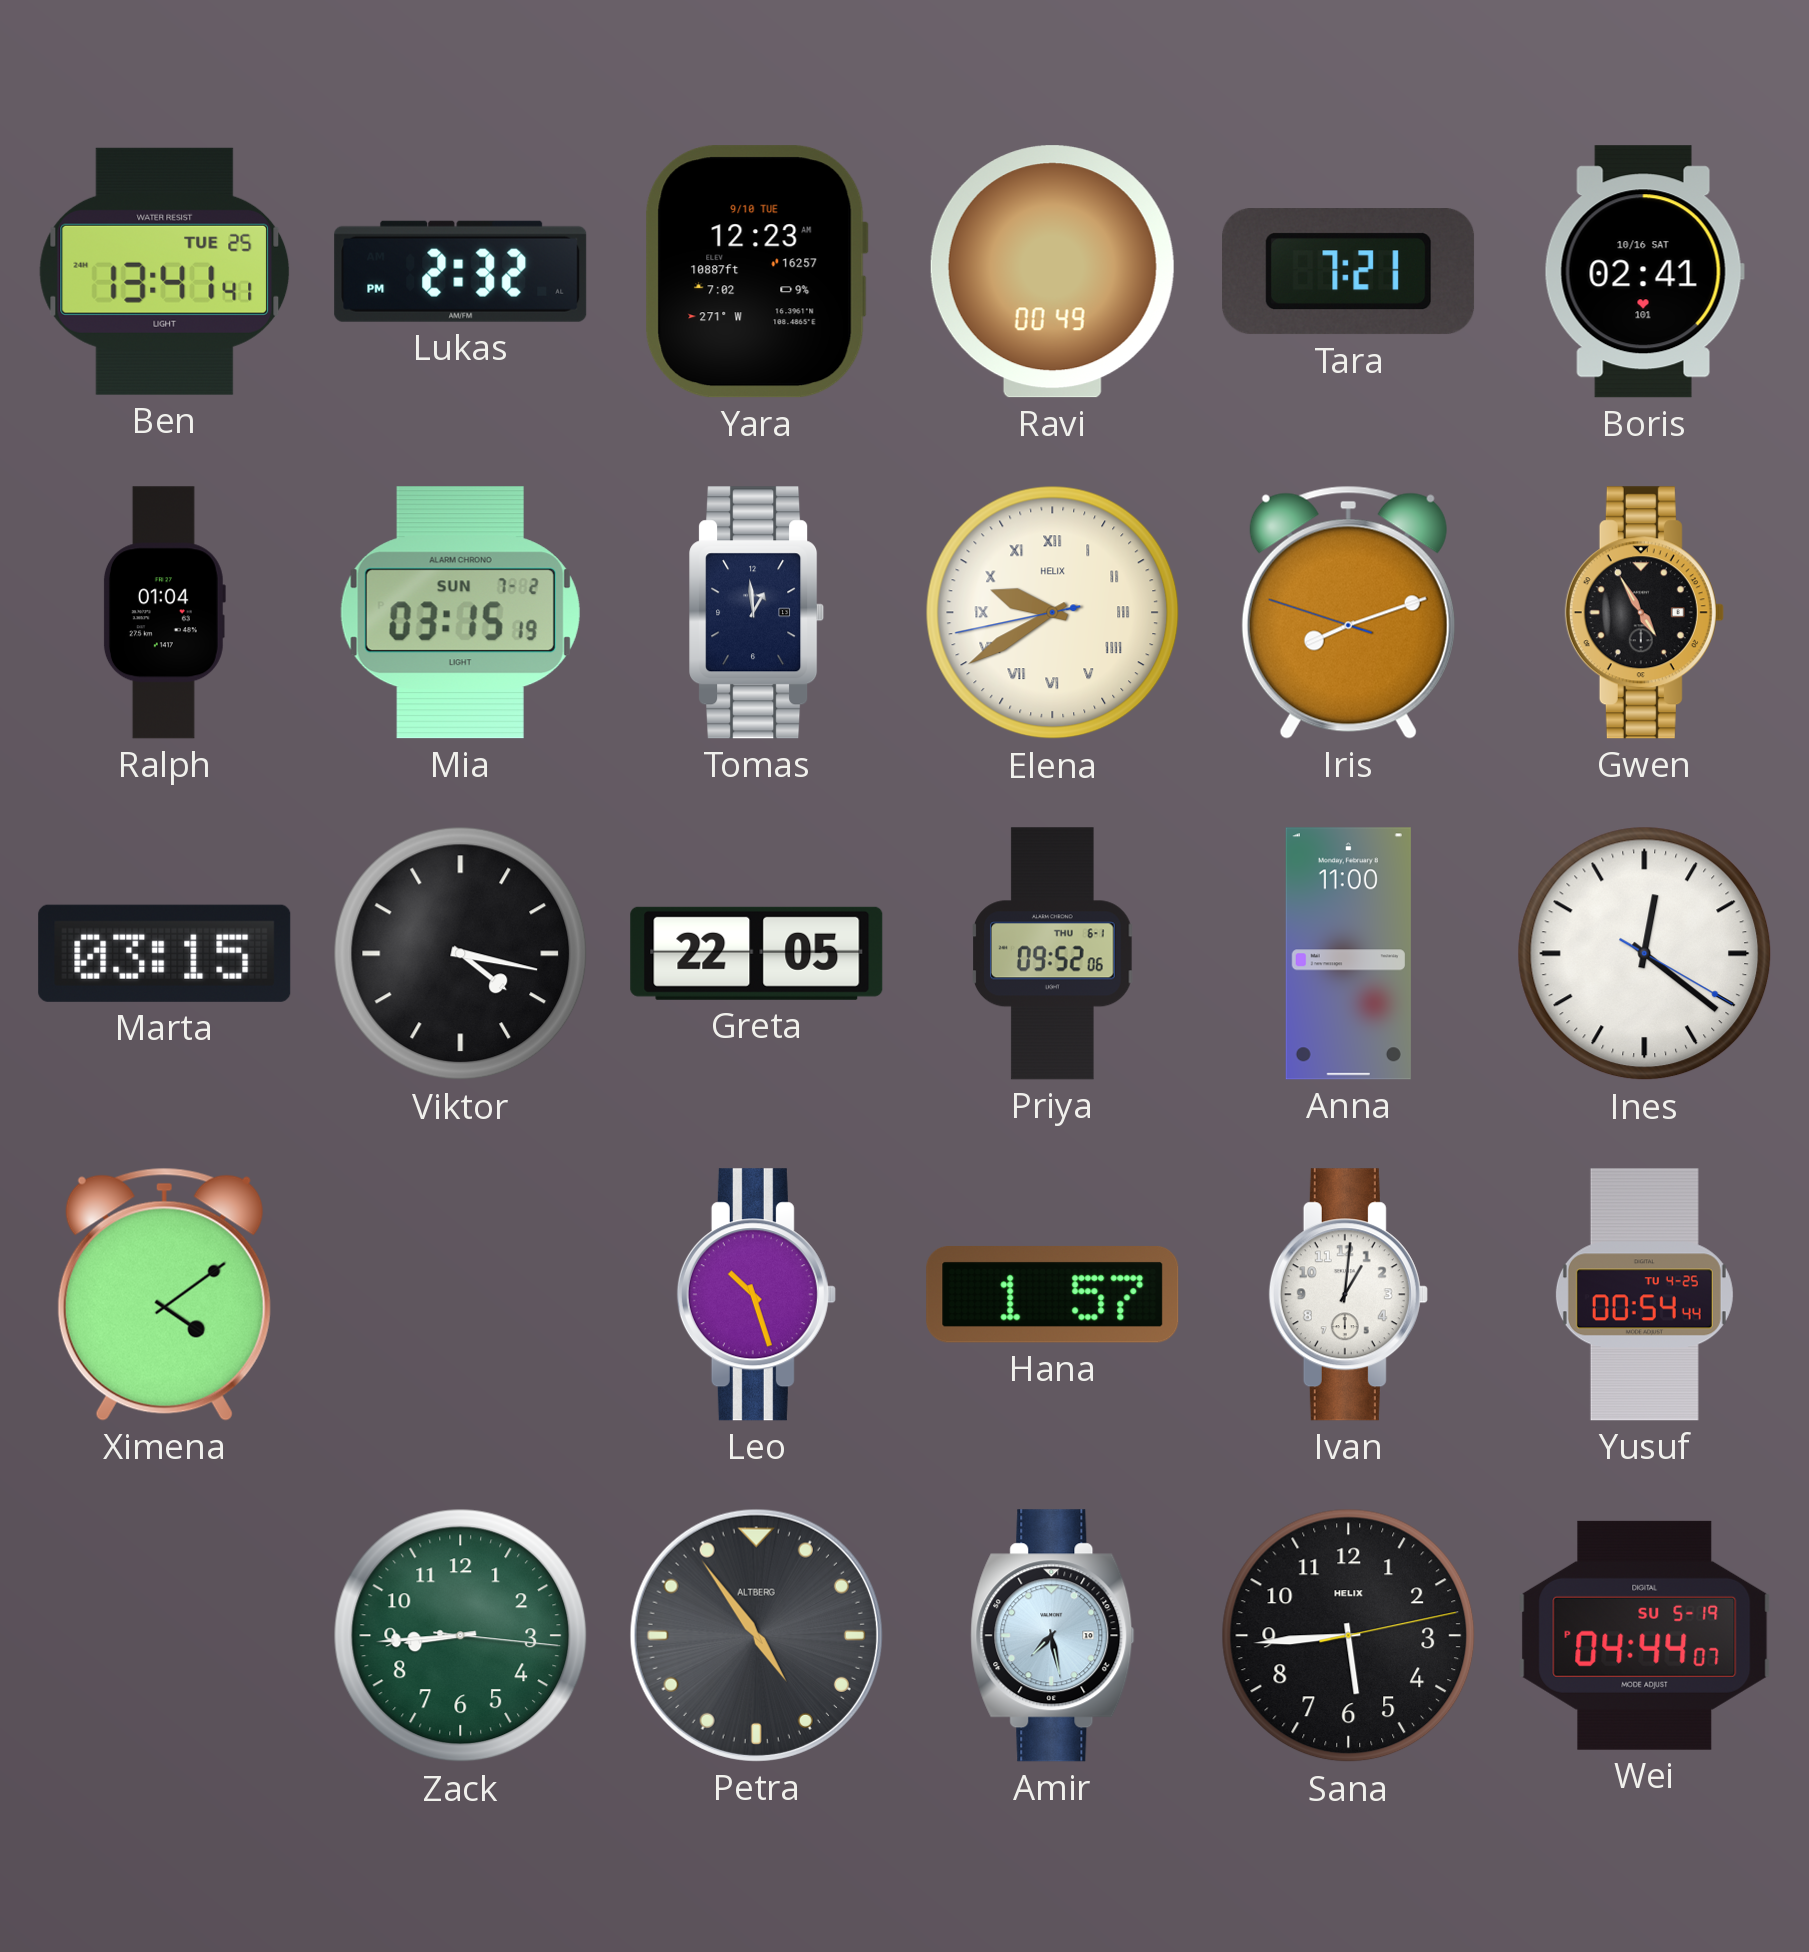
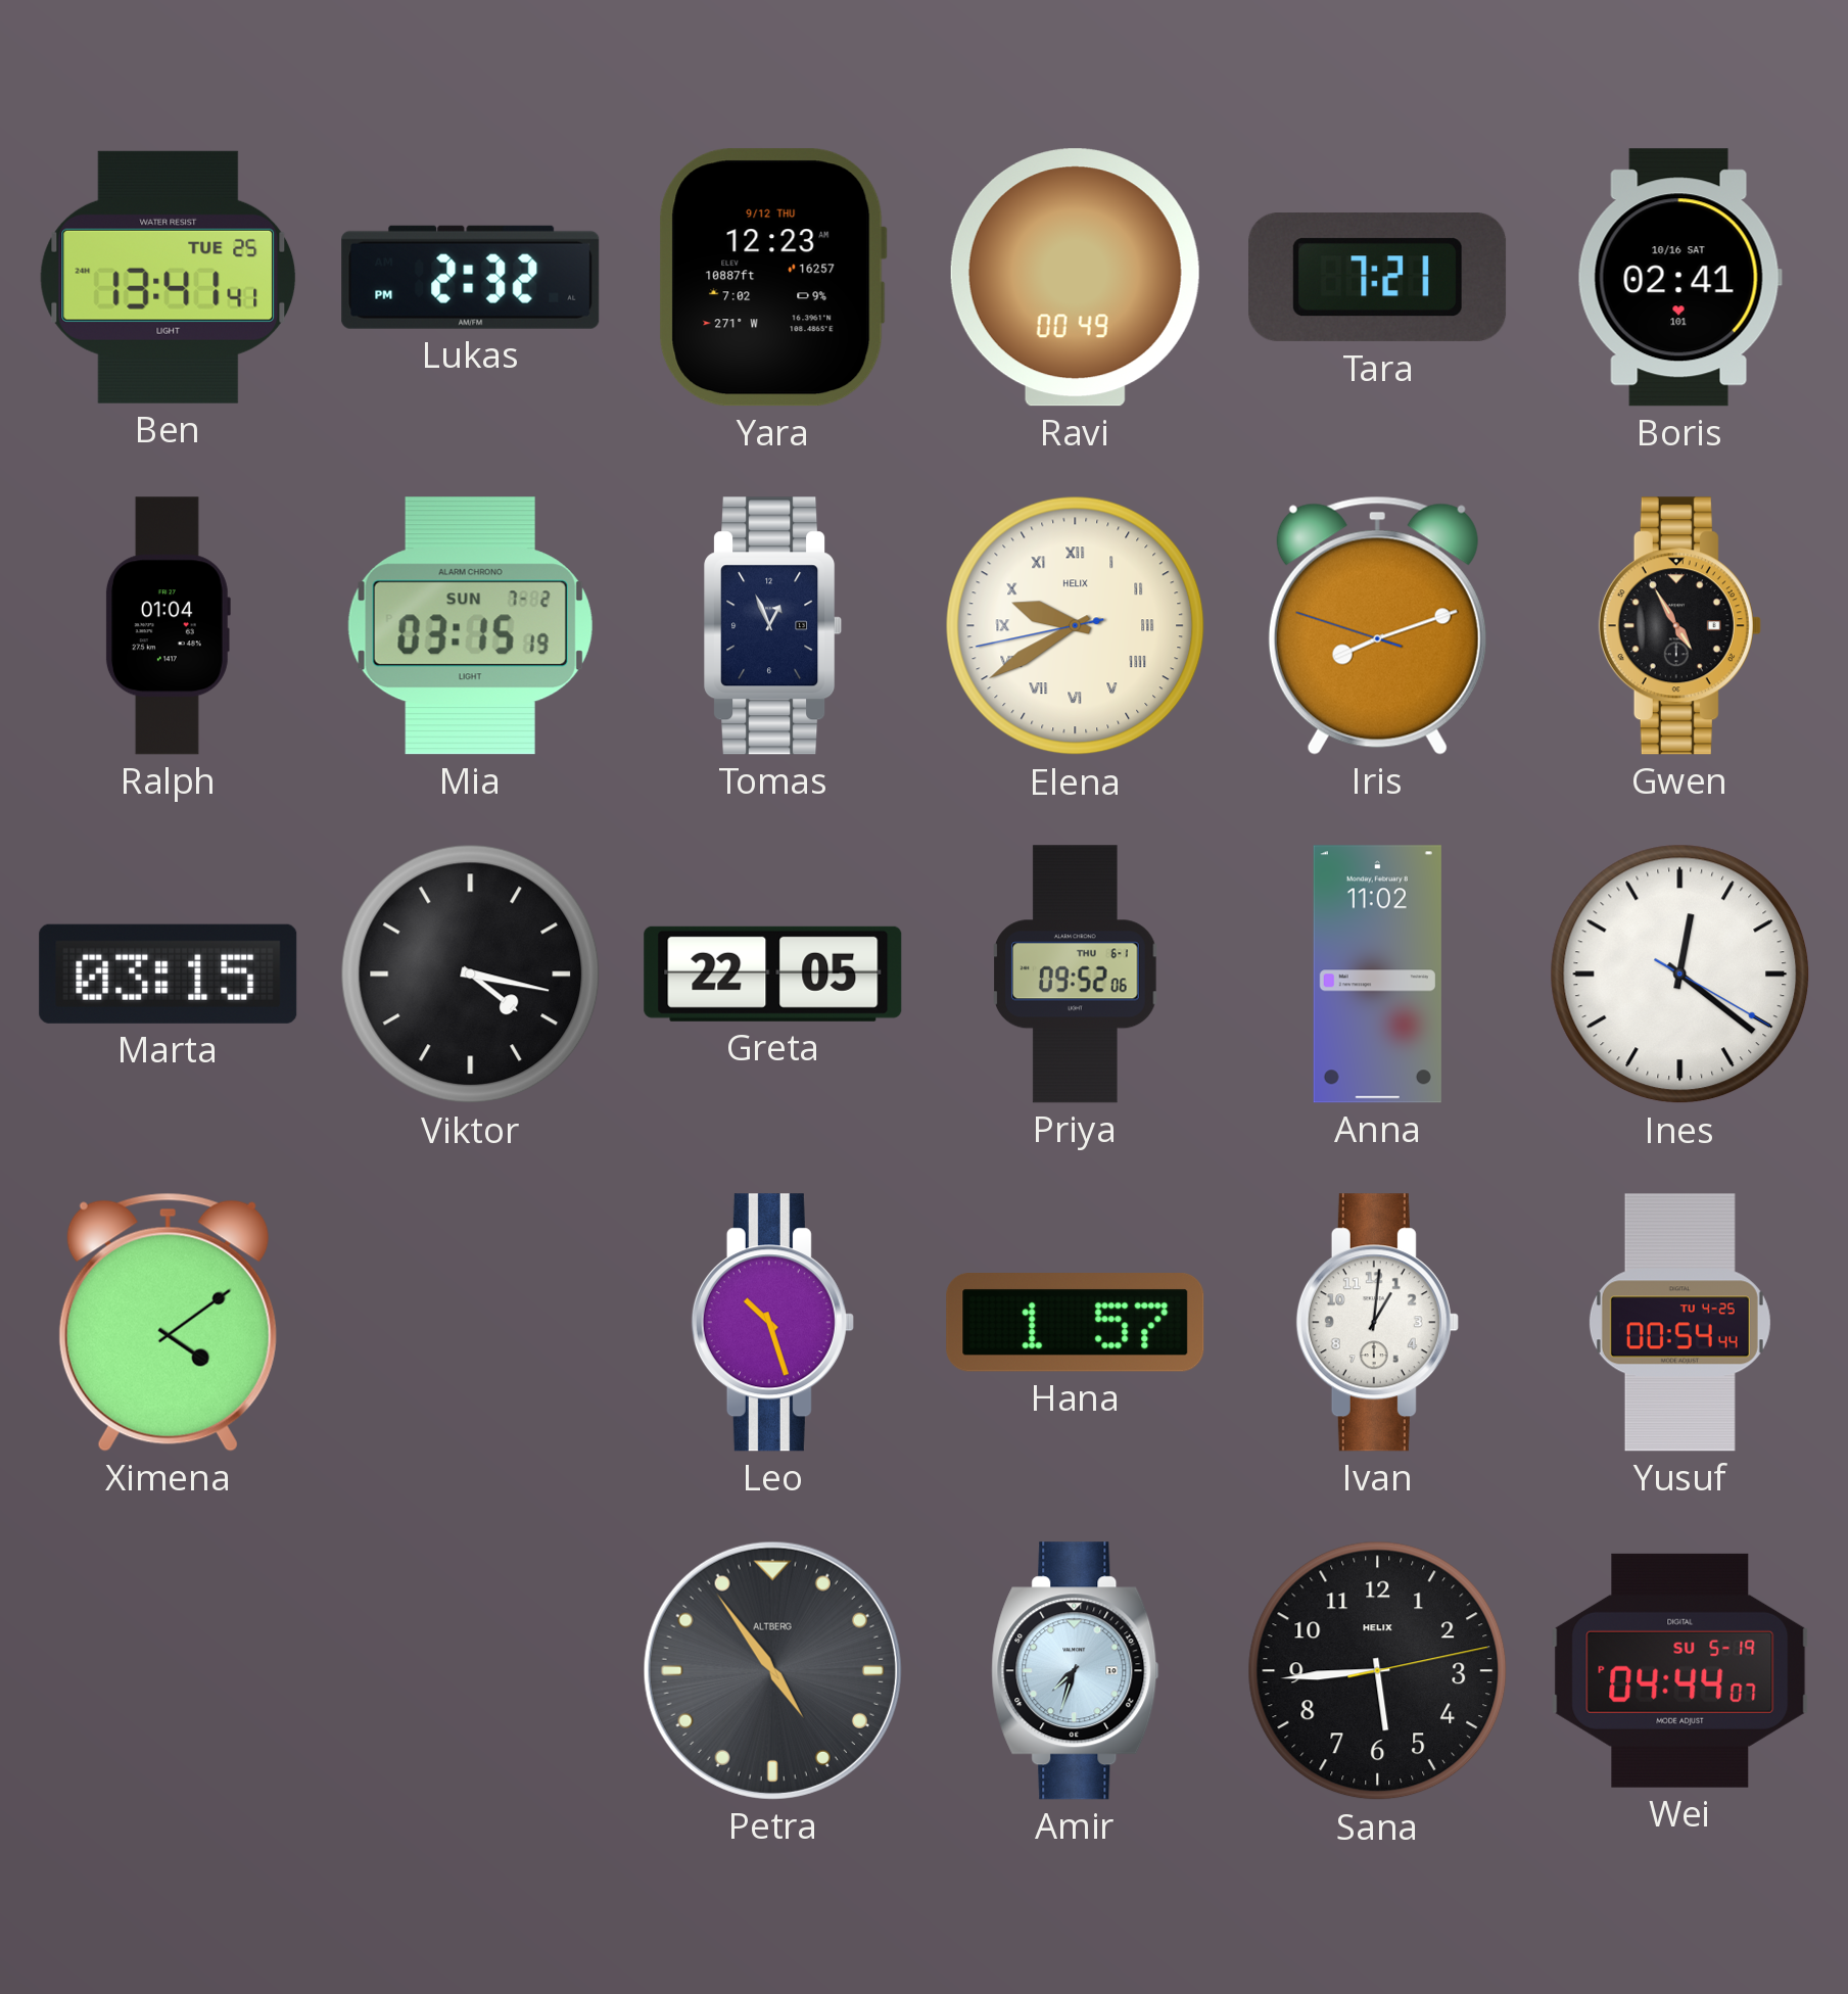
Yara date: 9/10 TUE -> 9/12 THU
Tomas: 12:59 -> 12:56
Anna: 11:00 -> 11:02
Zack: 8:44 -> none
Amir: 7:28 -> 7:33
